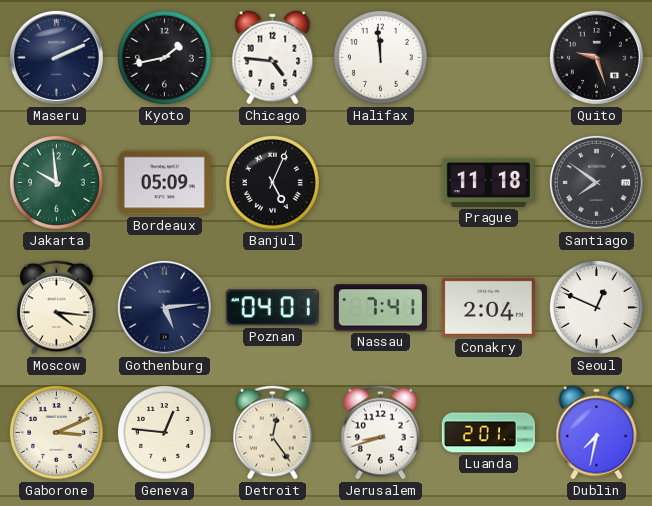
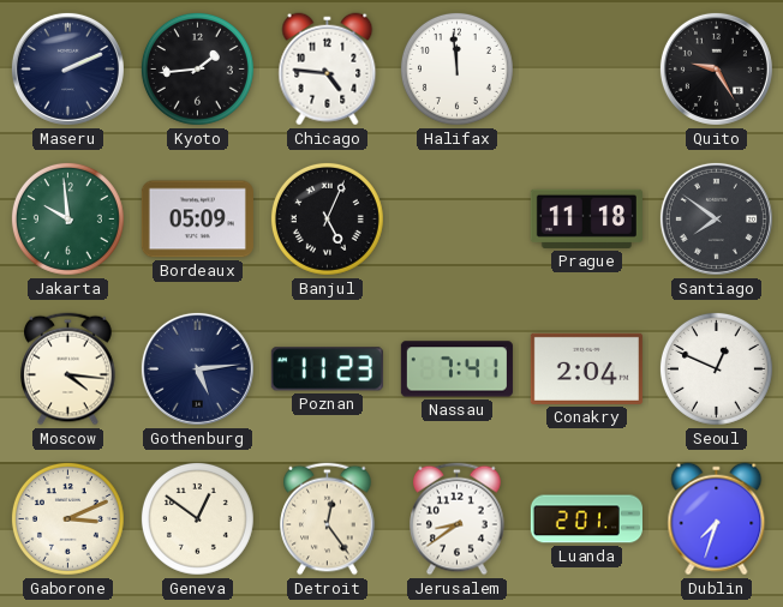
Kyoto: 1:43 -> 1:44
Quito: 9:27 -> 9:25
Poznan: 04:01 -> 11:23
Geneva: 12:46 -> 12:51
Jerusalem: 8:42 -> 8:39
Dublin: 7:32 -> 7:33
